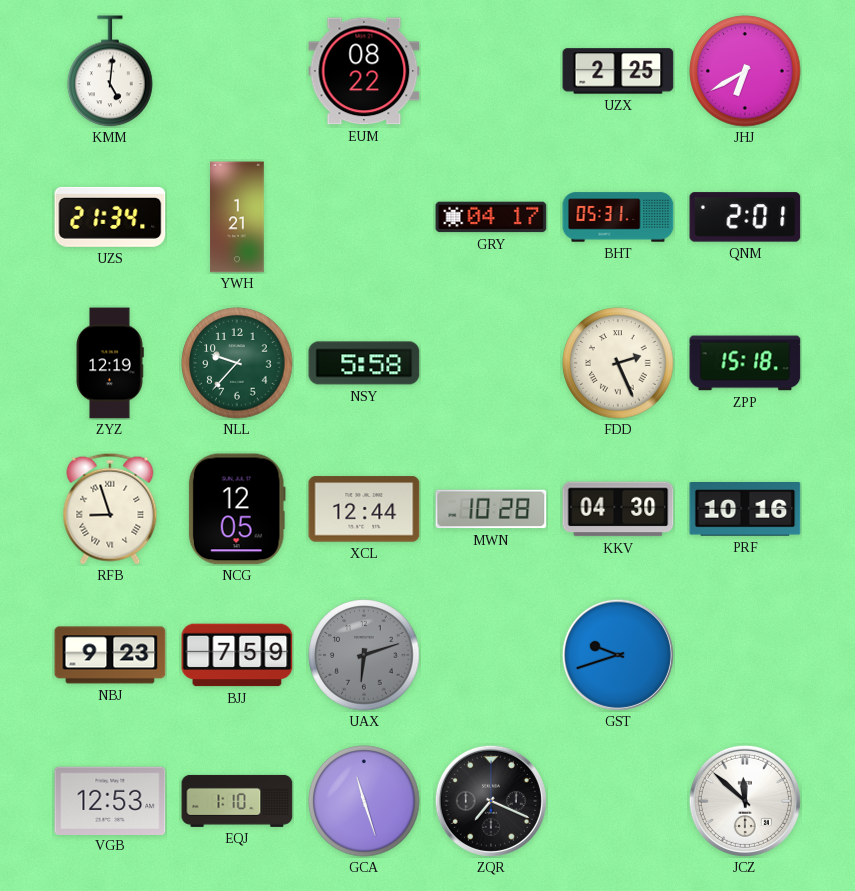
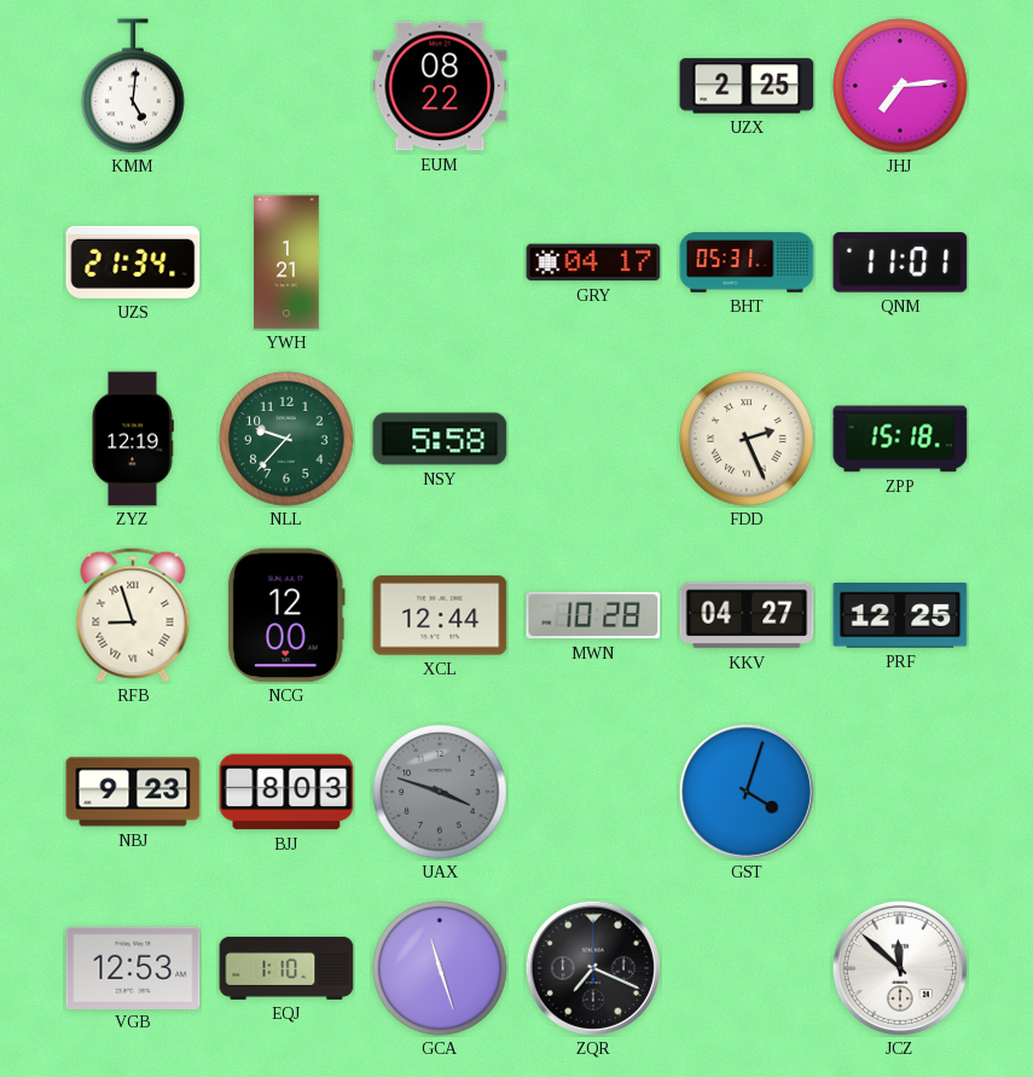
JHJ: 6:40 -> 7:14
QNM: 2:01 -> 11:01
NCG: 12:05 -> 12:00
KKV: 04:30 -> 04:27
PRF: 10:16 -> 12:25
BJJ: 7:59 -> 8:03
UAX: 6:12 -> 3:48
GST: 9:42 -> 4:03
